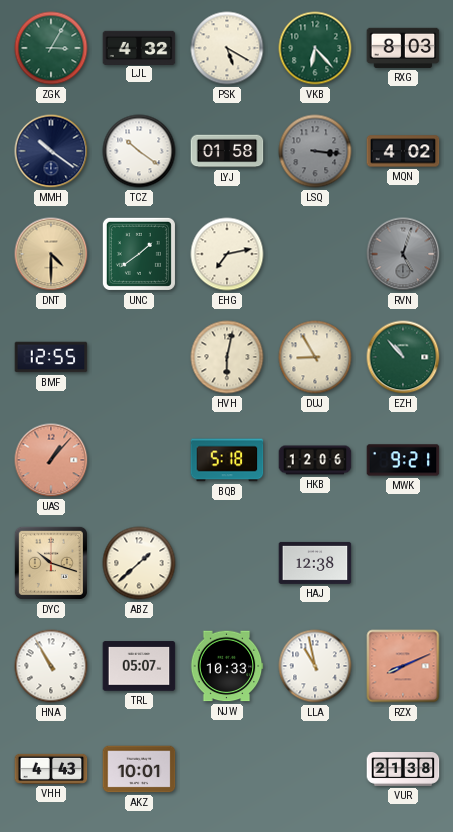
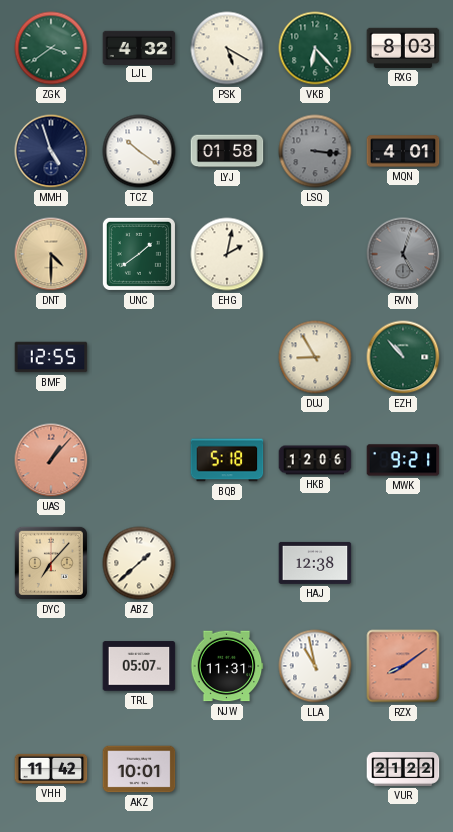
ZGK: 3:05 -> 3:39
MMH: 10:21 -> 4:57
MQN: 4:02 -> 4:01
EHG: 7:13 -> 2:02
HVH: 6:02 -> none
DYC: 10:18 -> 7:07
HNA: 10:55 -> none
NJW: 10:33 -> 11:31
RZX: 8:11 -> 8:09
VHH: 4:43 -> 11:42
VUR: 21:38 -> 21:22
